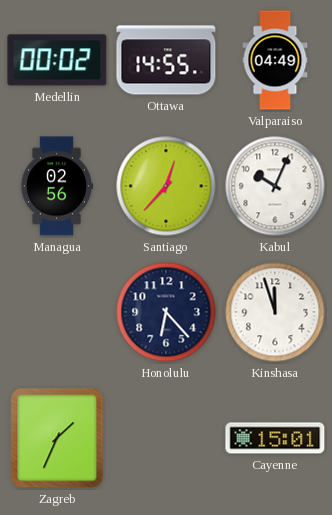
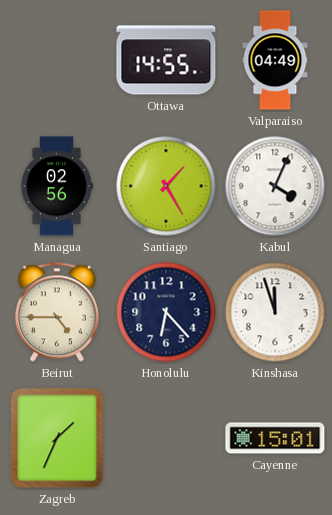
Medellin: 00:02 -> none
Santiago: 12:37 -> 1:25
Kabul: 10:04 -> 4:04
Beirut: none -> 4:45
